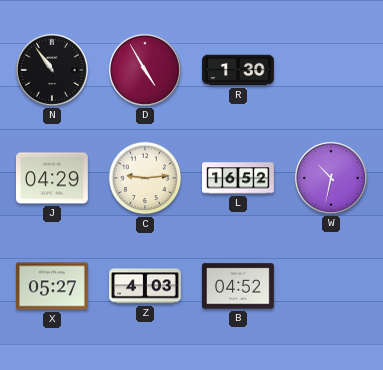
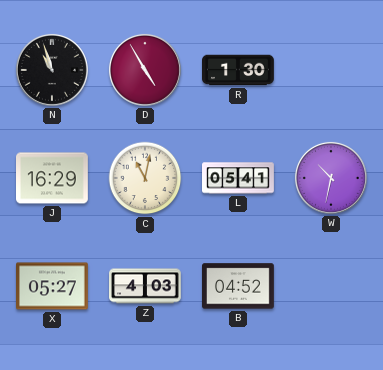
N: 10:54 -> 10:57
J: 04:29 -> 16:29
C: 9:14 -> 11:02
L: 16:52 -> 05:41
